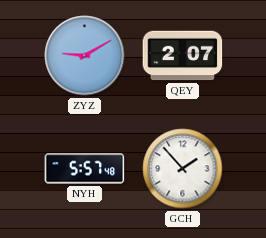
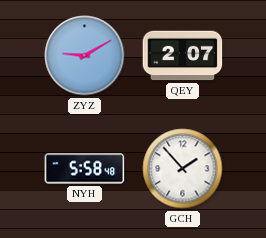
NYH: 5:57 -> 5:58
